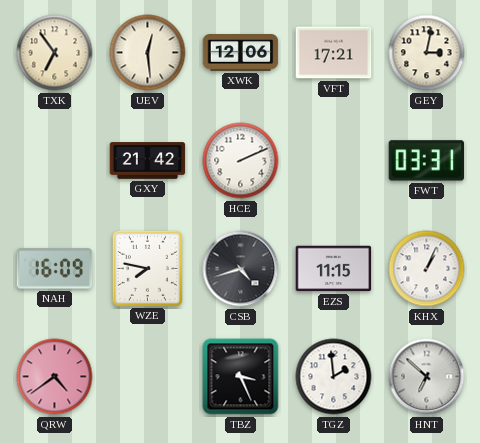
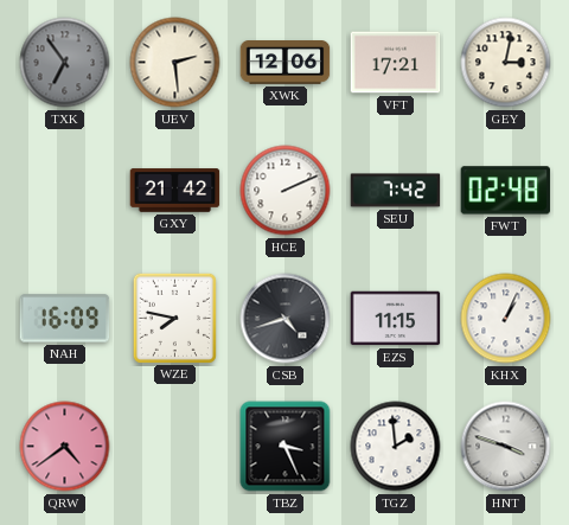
TXK dial: cream -> grey
UEV: 12:29 -> 2:29
SEU: none -> 7:42
FWT: 03:31 -> 02:48
HNT: 6:52 -> 3:48
